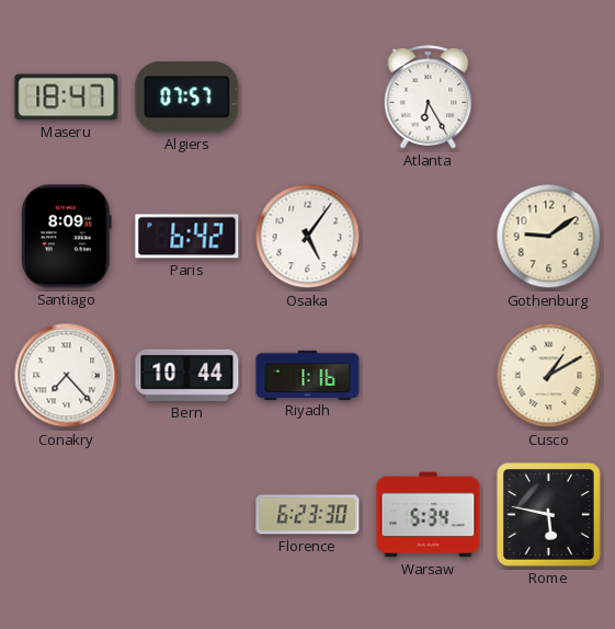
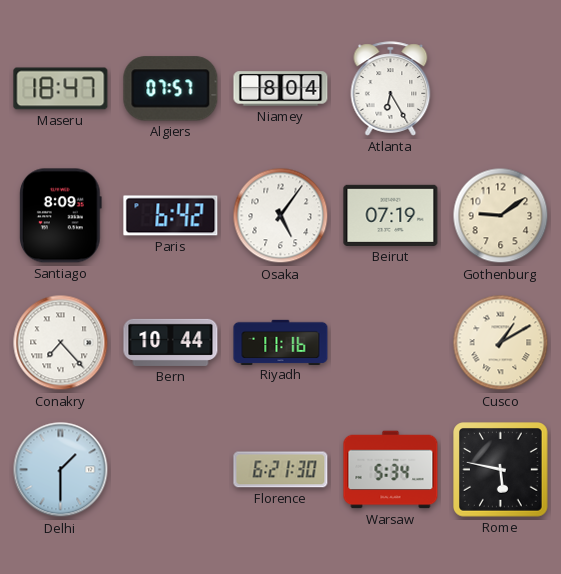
Niamey: none -> 8:04
Beirut: none -> 07:19
Riyadh: 1:16 -> 11:16
Delhi: none -> 1:30
Florence: 6:23 -> 6:21
